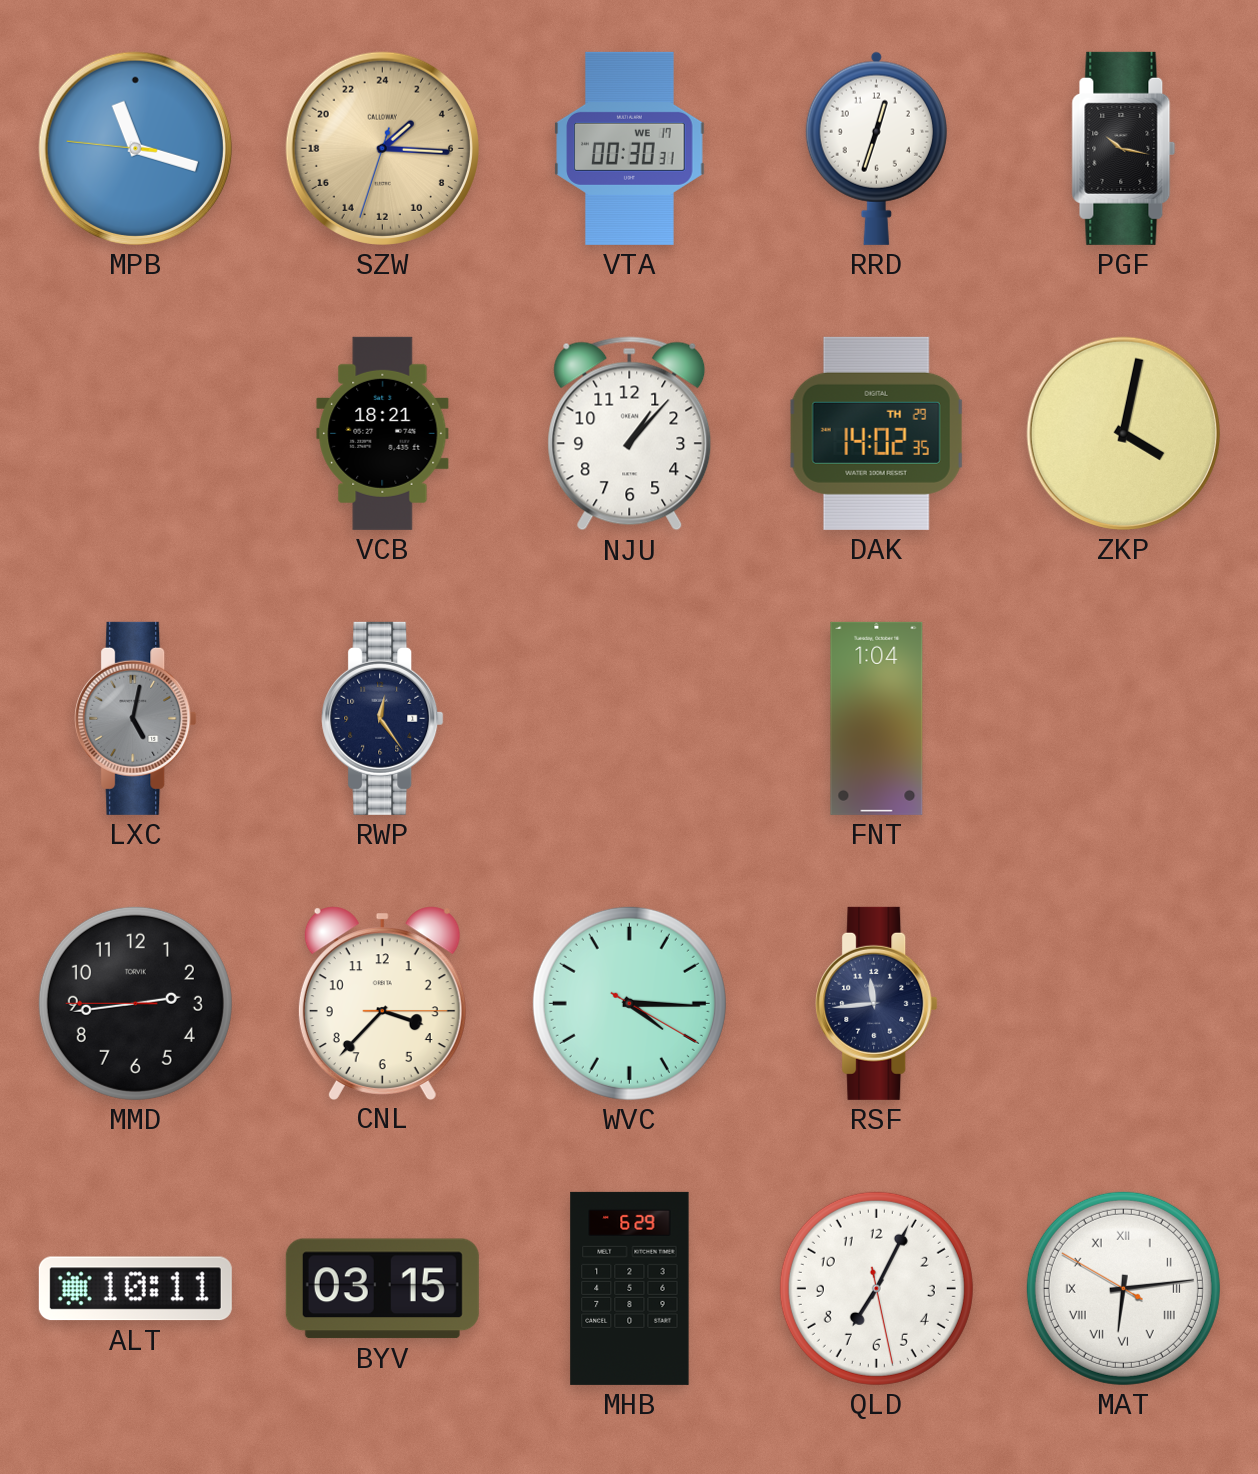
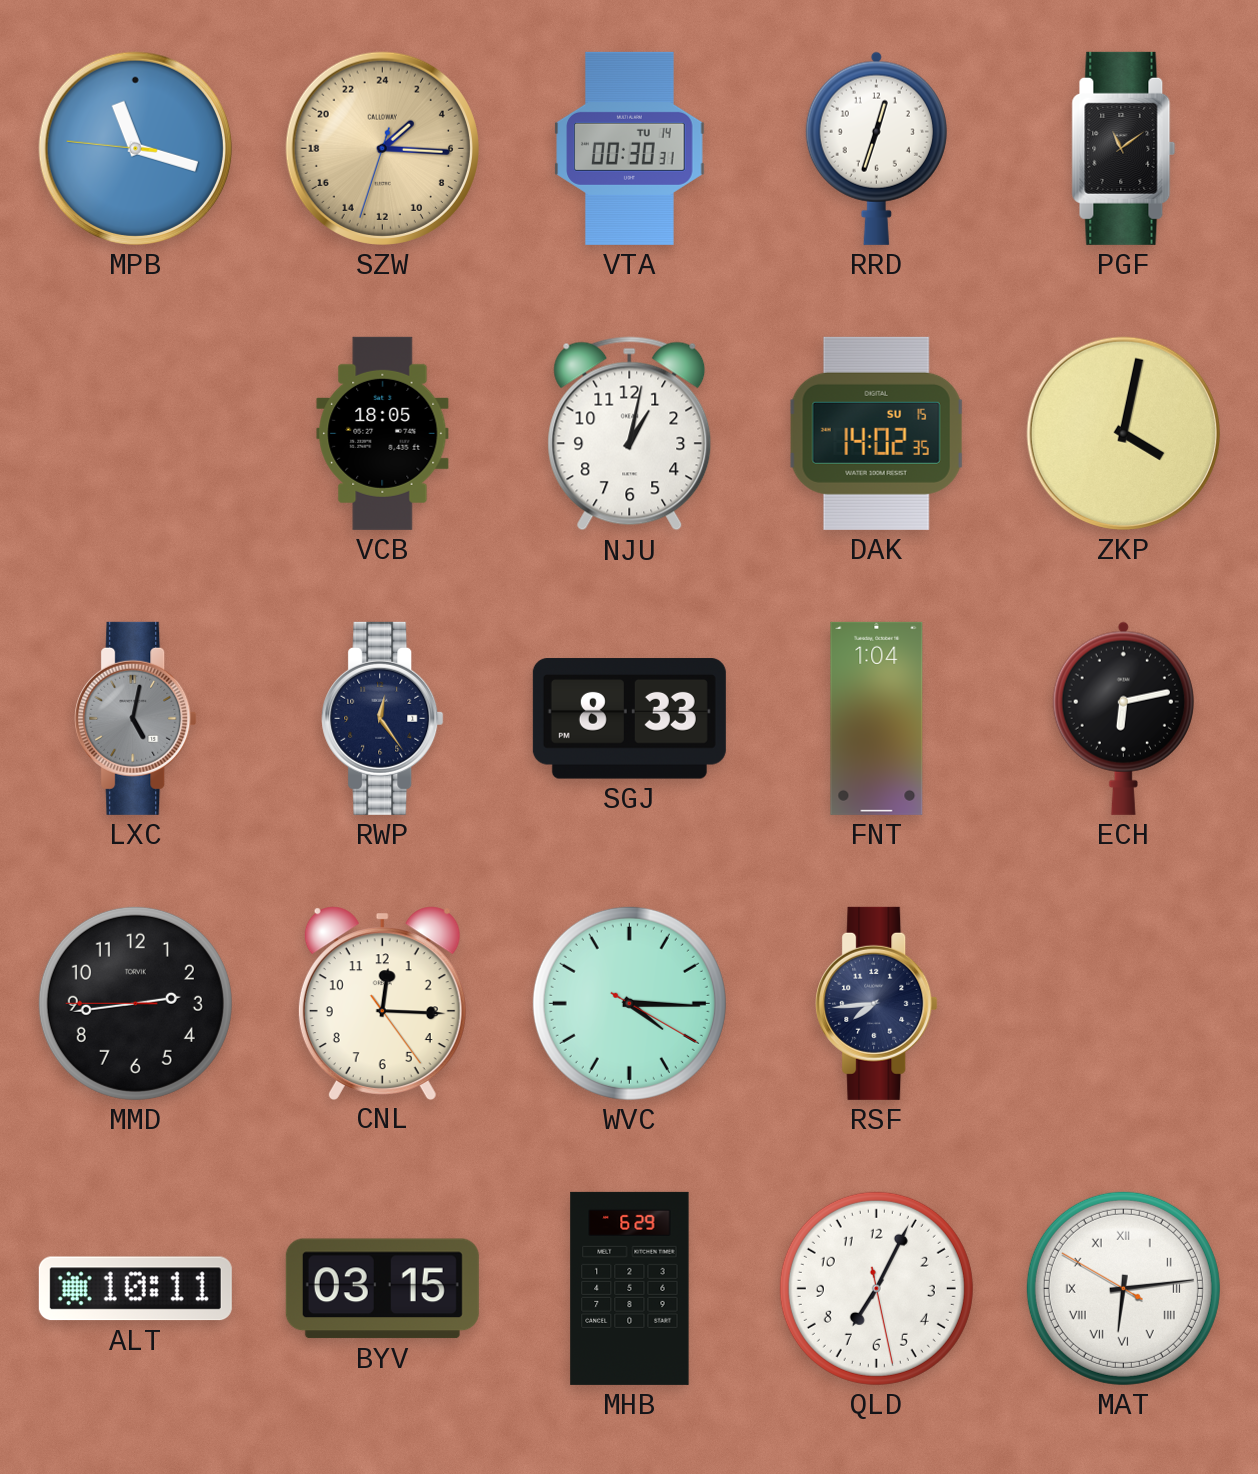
VTA date: WE 17 -> TU 14
PGF: 10:17 -> 11:09
VCB: 18:21 -> 18:05
NJU: 1:07 -> 1:02
DAK date: TH 29 -> SU 15
SGJ: none -> 8:33
ECH: none -> 6:13
CNL: 3:37 -> 12:15
RSF: 11:44 -> 7:44
